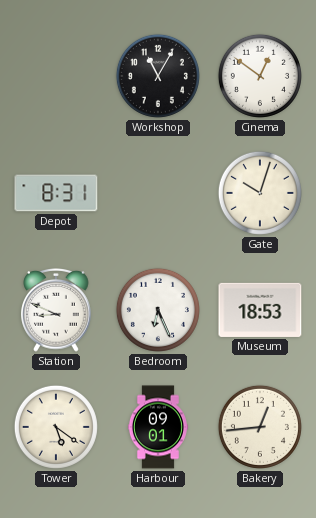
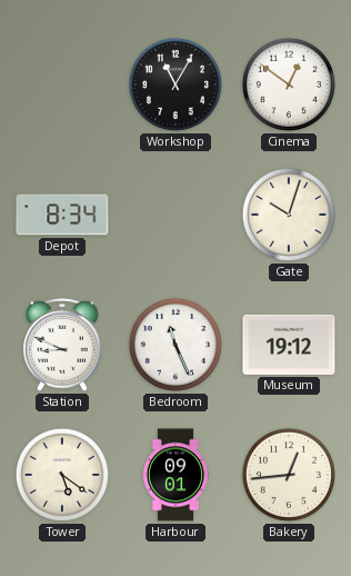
Depot: 8:31 -> 8:34
Bedroom: 6:26 -> 11:26
Museum: 18:53 -> 19:12
